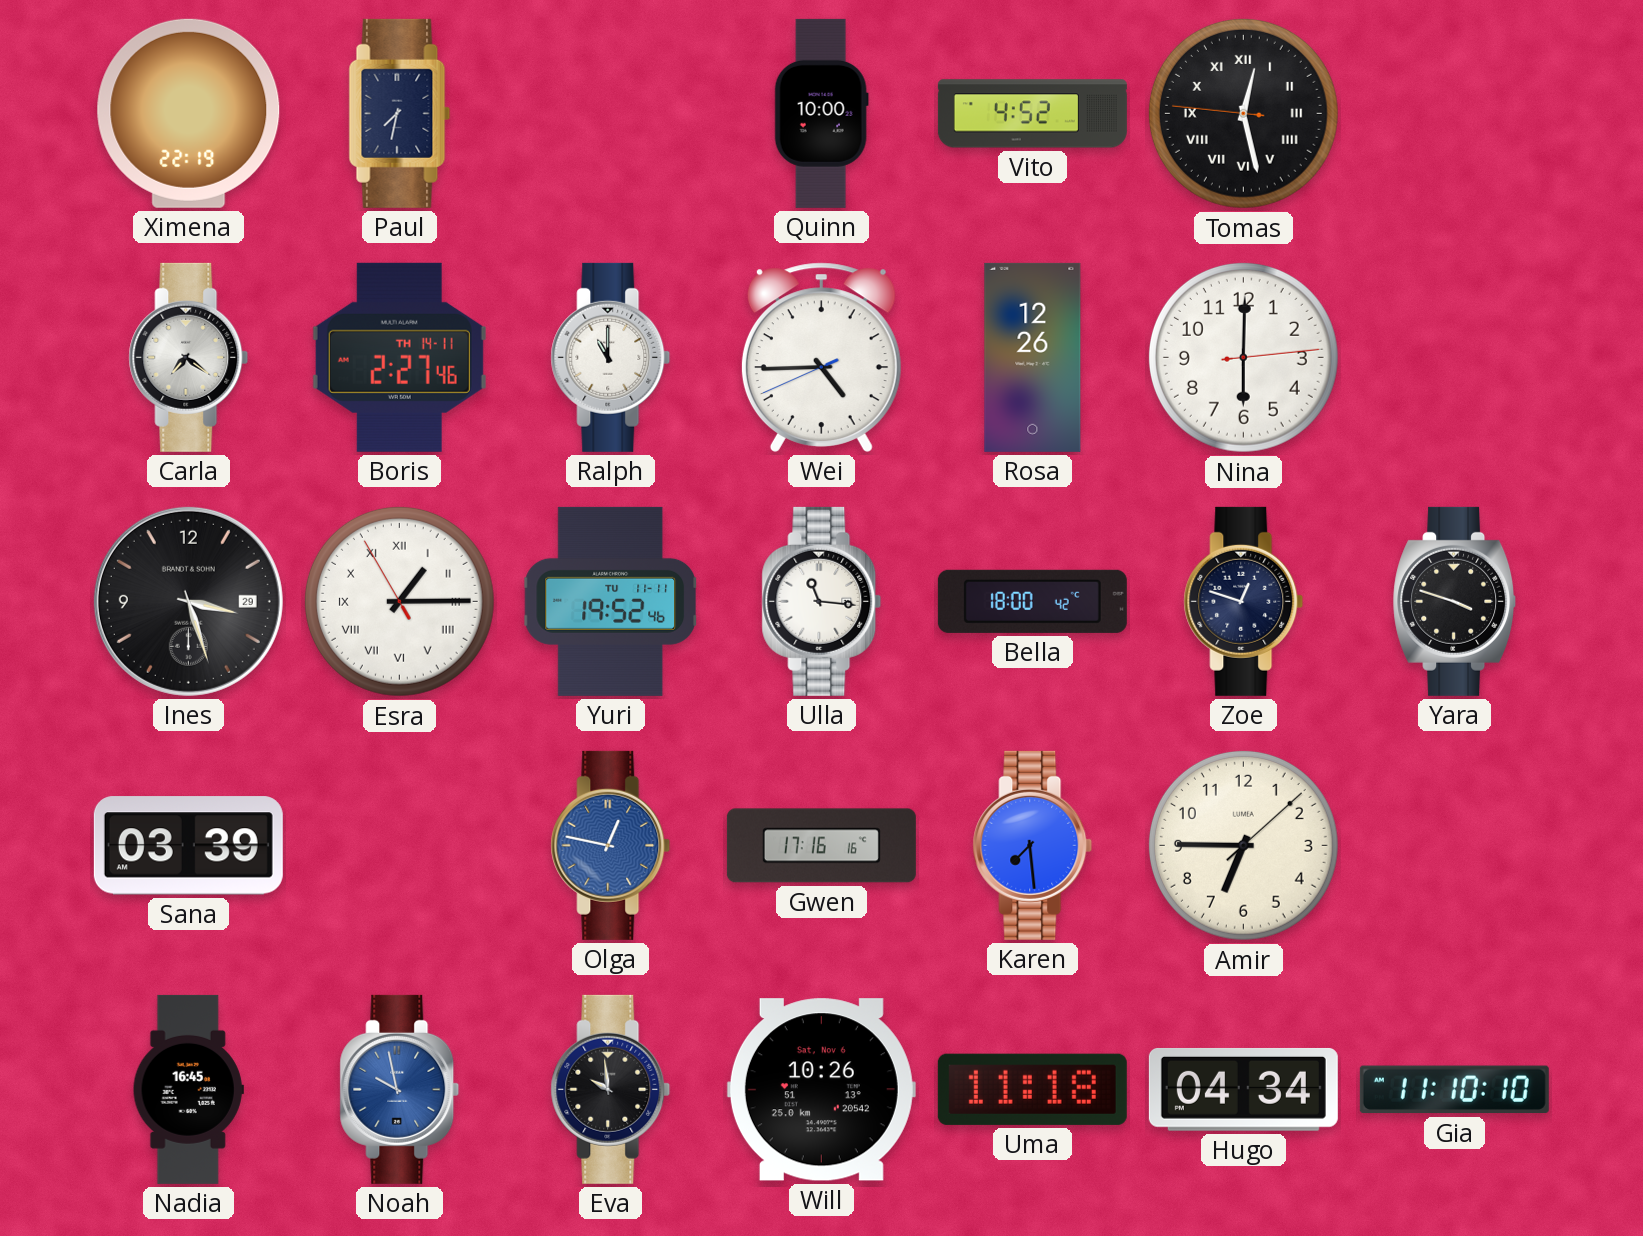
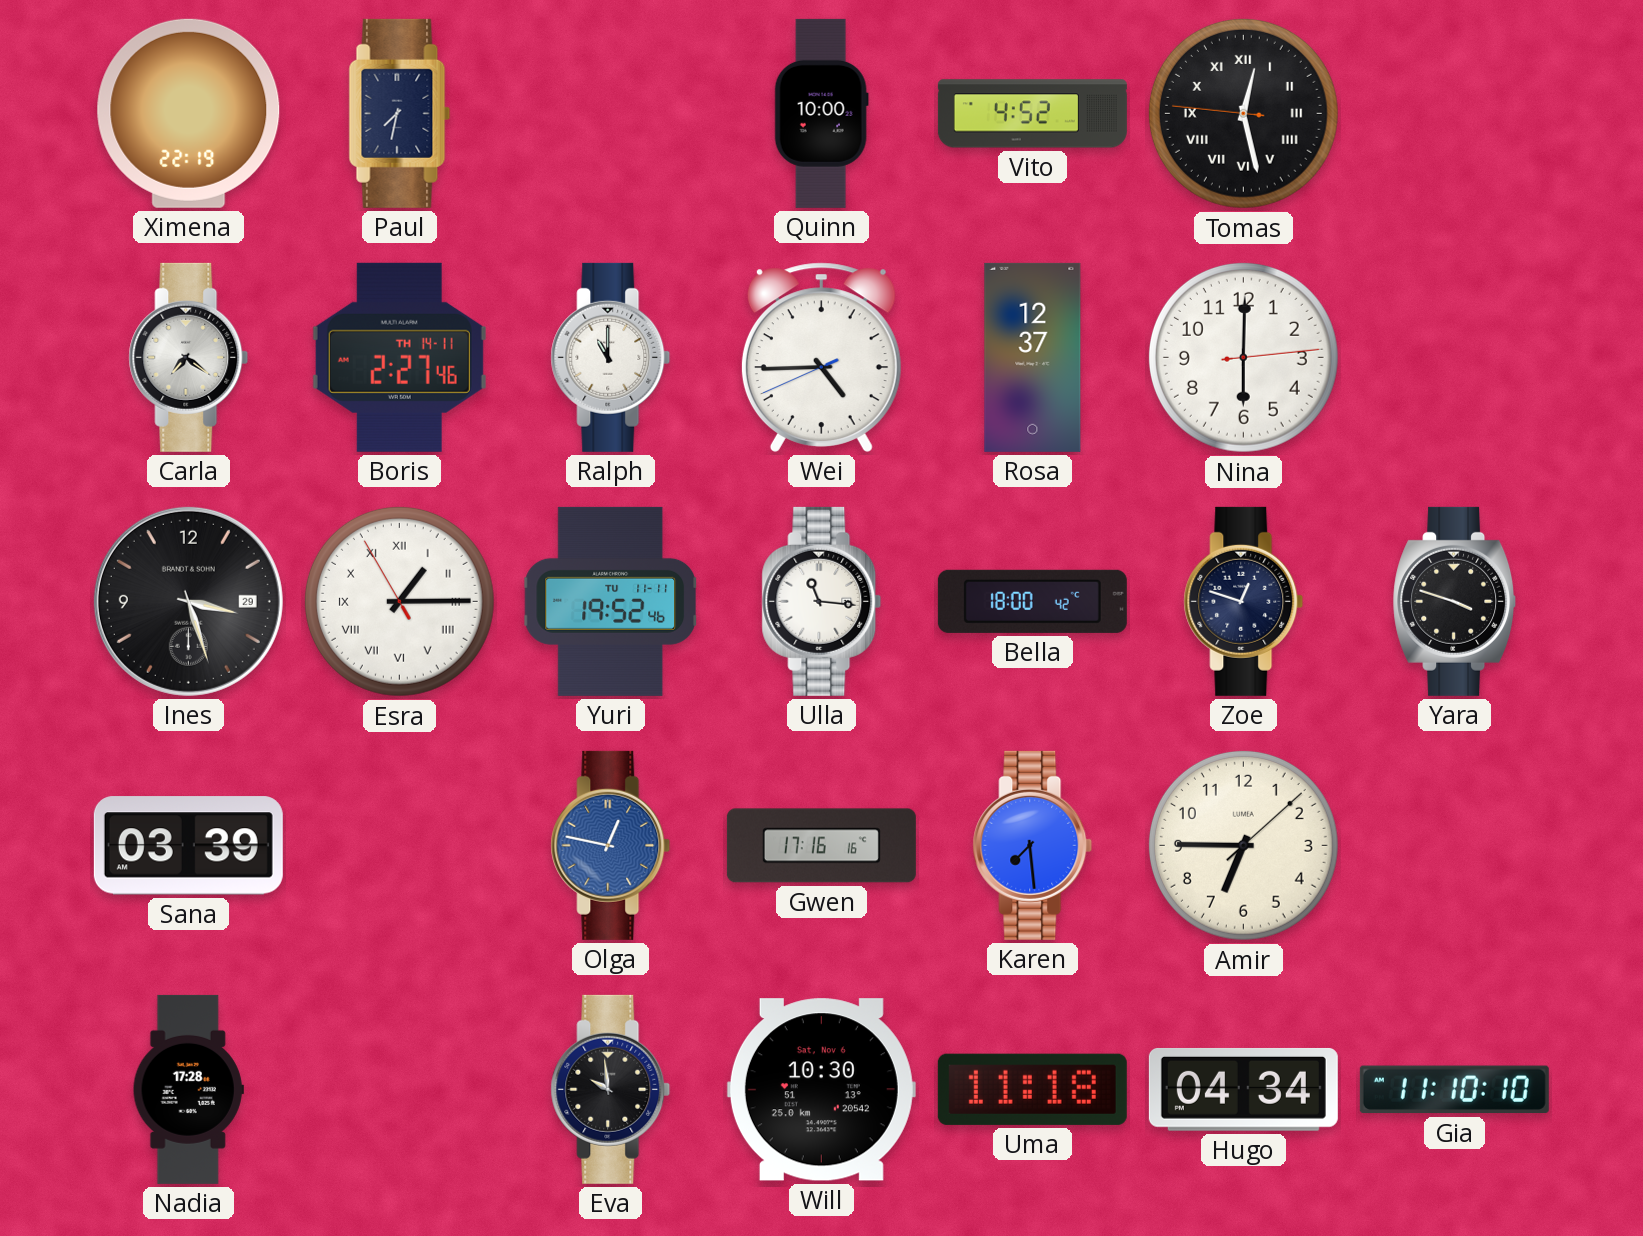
Rosa: 12:26 -> 12:37
Nadia: 16:45 -> 17:28
Noah: 9:58 -> none
Will: 10:26 -> 10:30
